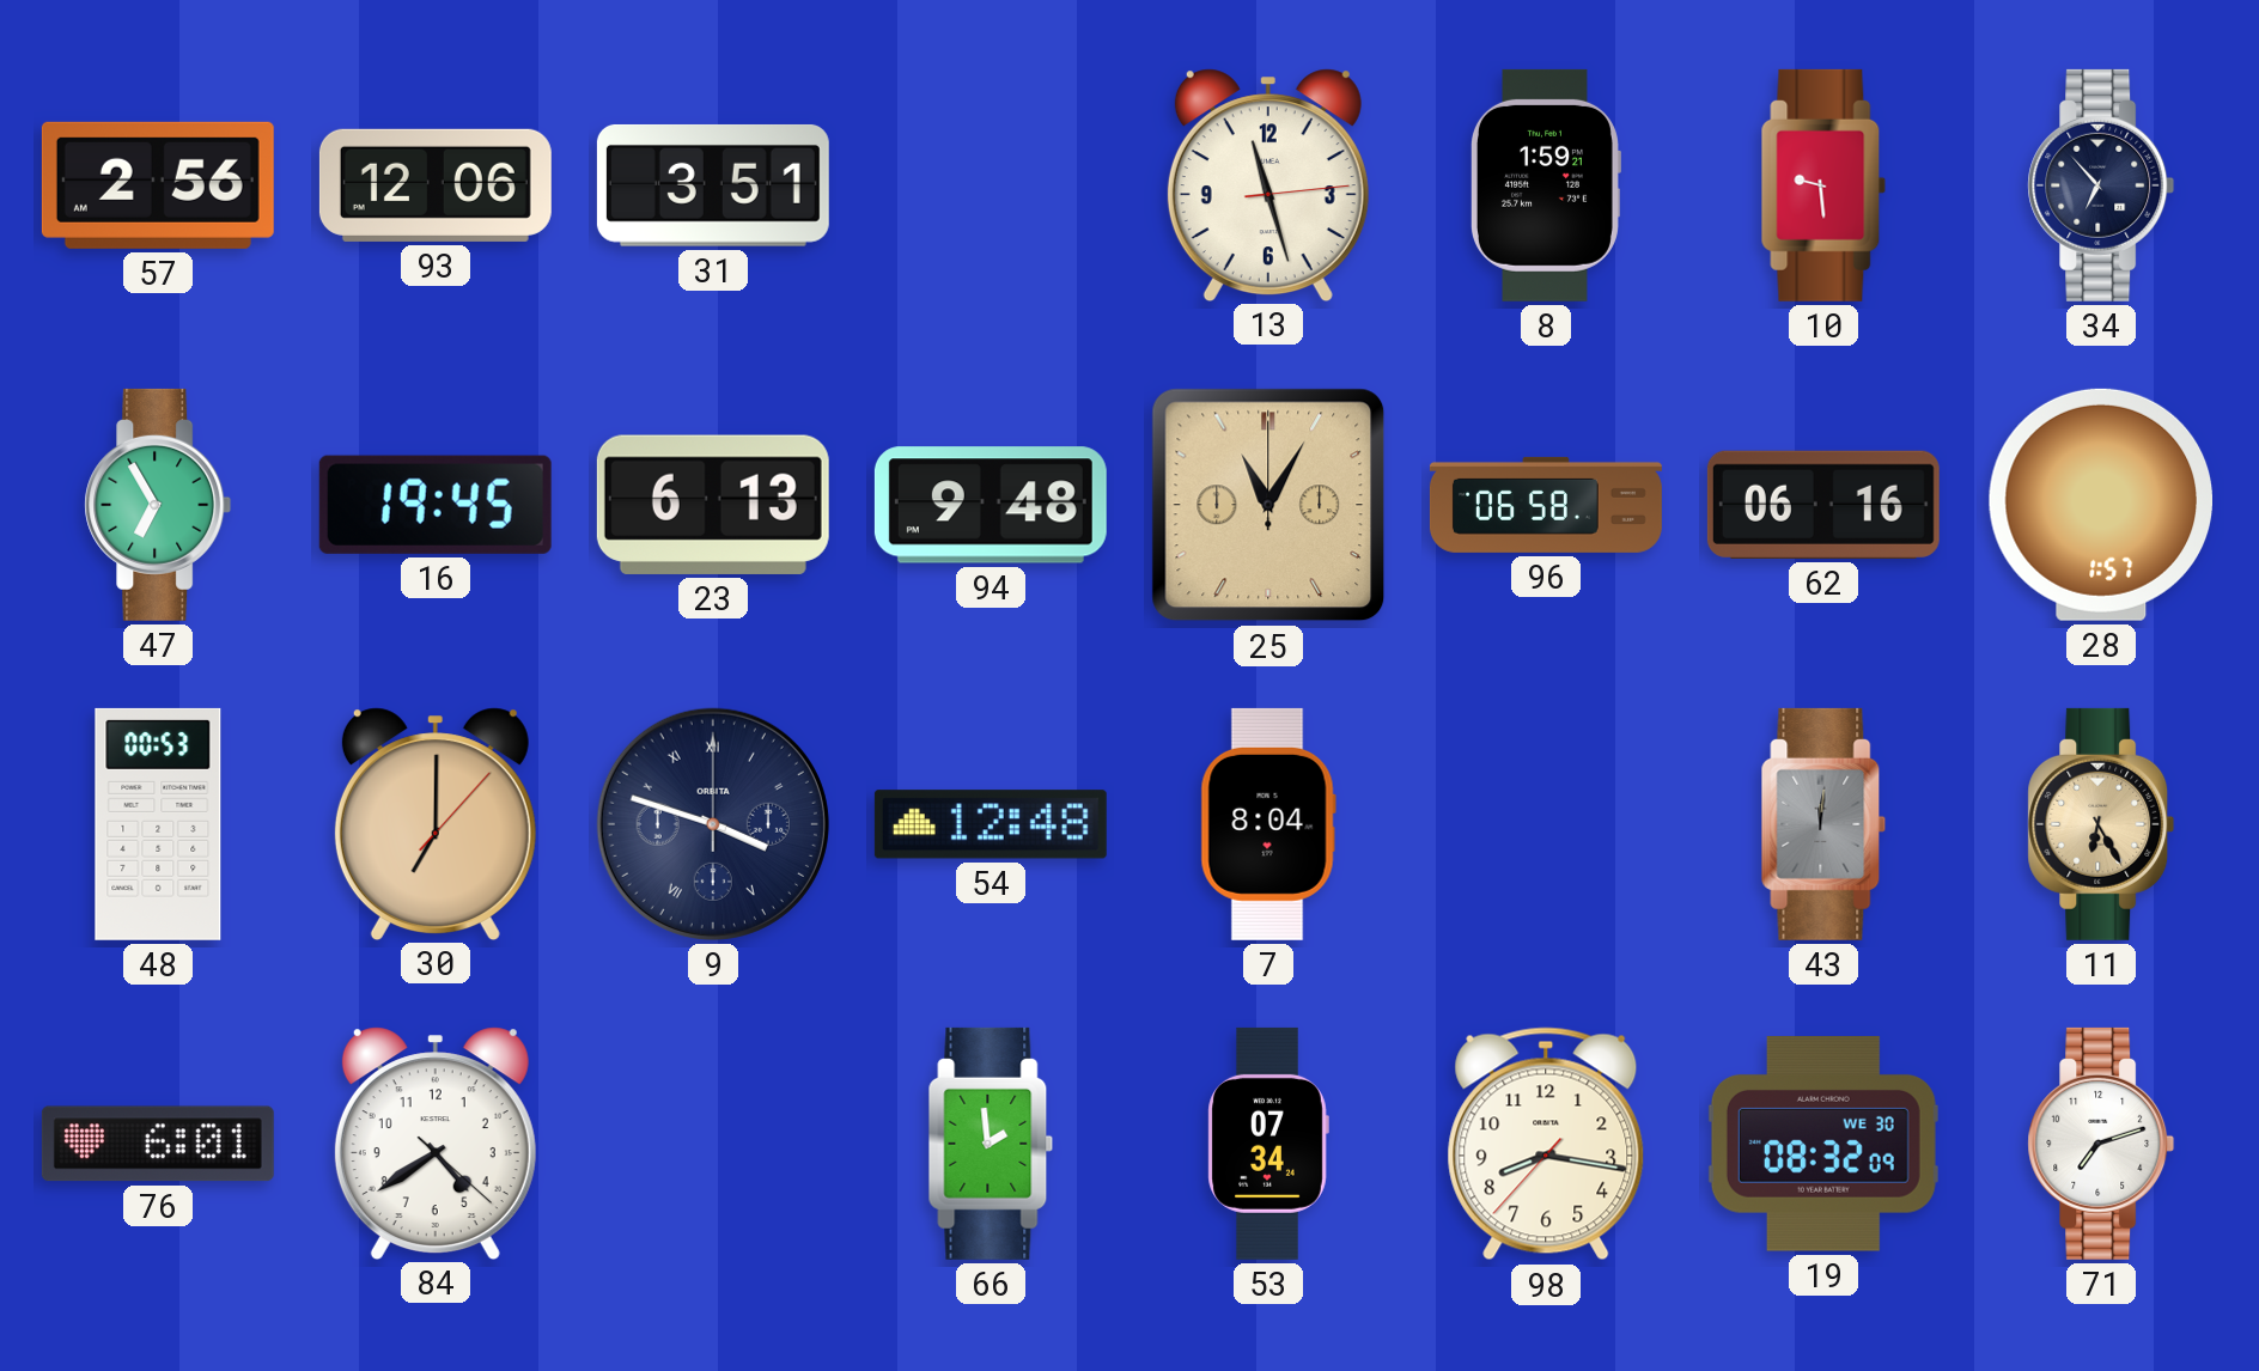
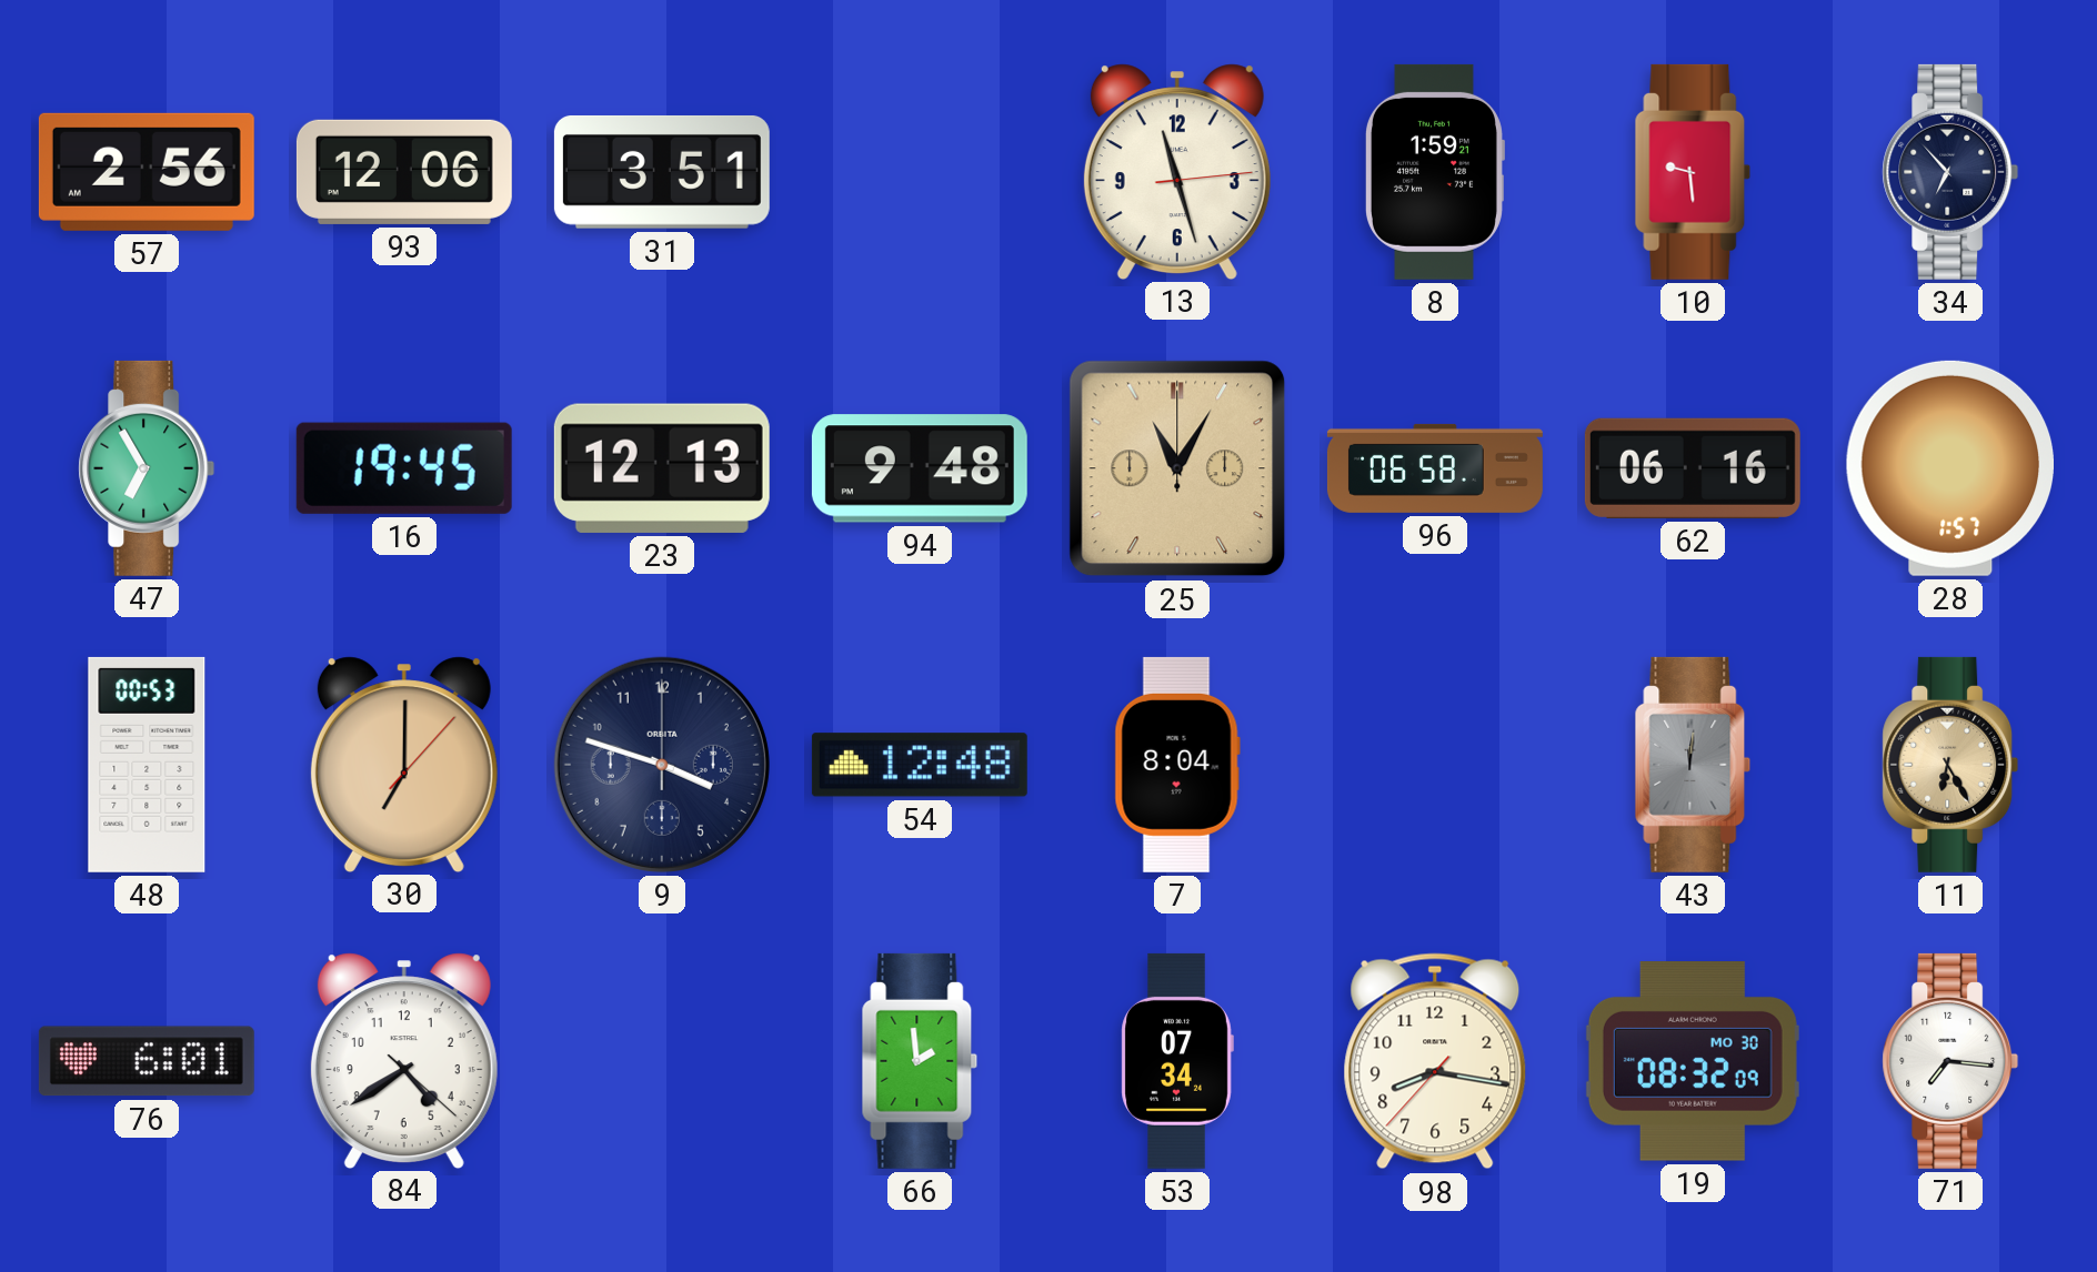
23: 6:13 -> 12:13
9 numerals: Roman -> Arabic
19 date: WE 30 -> MO 30
71: 7:12 -> 7:16
